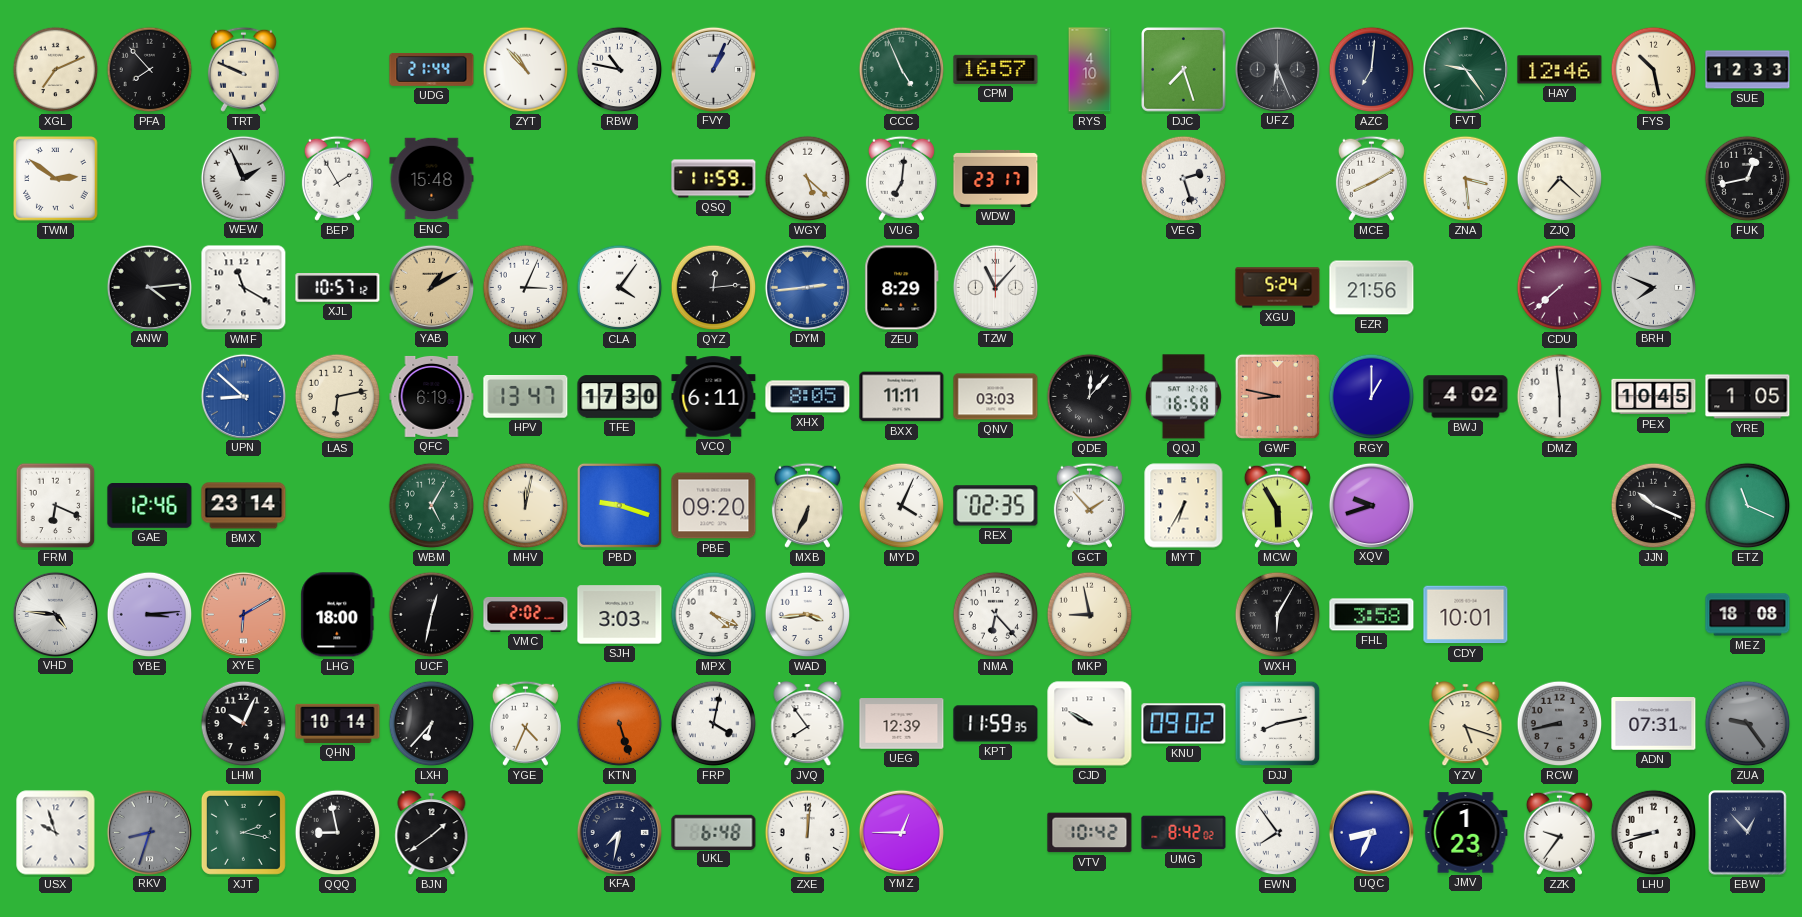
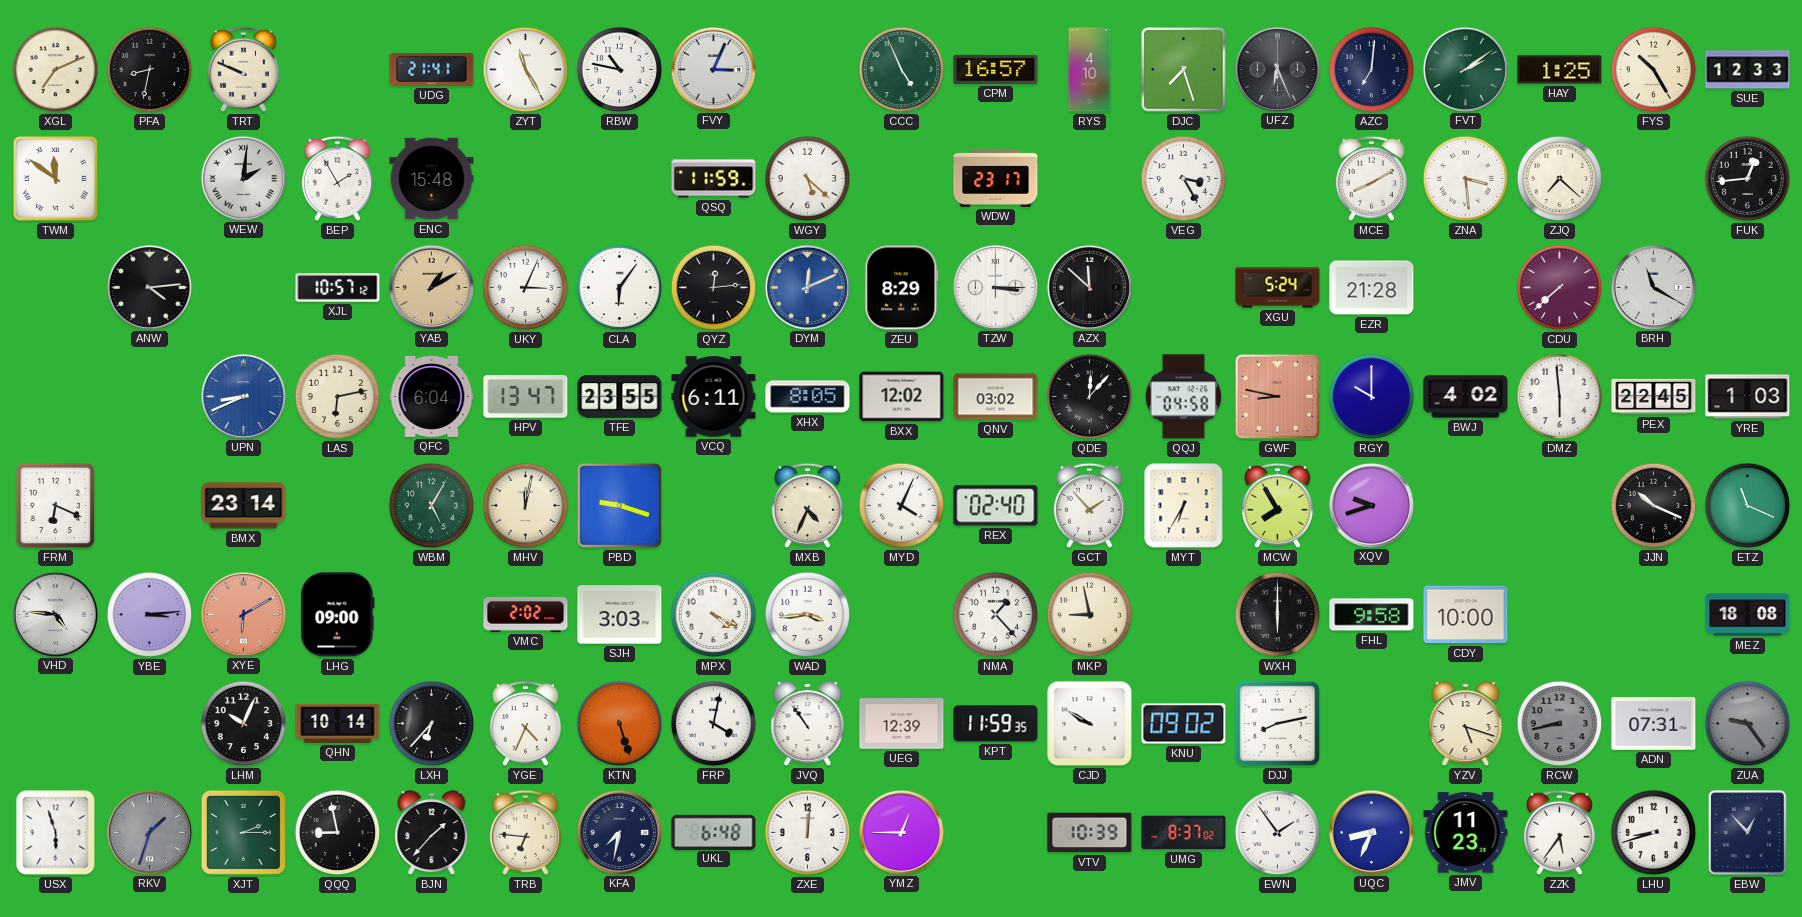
PFA: 7:53 -> 8:32
UDG: 21:44 -> 21:41
ZYT: 10:53 -> 11:25
FVY: 1:04 -> 3:04
FVT: 9:24 -> 2:09
HAY: 12:46 -> 1:25
FYS: 10:28 -> 10:25
TWM: 2:51 -> 11:51
WEW: 1:56 -> 2:01
VUG: 7:01 -> none
VEG: 2:27 -> 3:25
FUK: 12:43 -> 12:44
WMF: 11:20 -> none
CLA: 4:06 -> 6:06
DYM: 2:44 -> 12:11
TZW: 11:07 -> 3:15
AZX: none -> 11:52
EZR: 21:56 -> 21:28
BRH: 7:49 -> 11:20
UPN: 8:52 -> 8:41
QFC: 6:19 -> 6:04
TFE: 17:30 -> 23:55
BXX: 11:11 -> 12:02
QNV: 03:03 -> 03:02
QQJ: 16:58 -> 04:58
RGY: 1:00 -> 10:00
PEX: 10:45 -> 22:45
YRE: 1:05 -> 1:03
GAE: 12:46 -> none
PBE: 09:20 -> none
MXB: 6:34 -> 4:34
REX: 02:35 -> 02:40
MCW: 5:55 -> 7:55
LHG: 18:00 -> 09:00
UCF: 12:32 -> none
NMA: 6:23 -> 1:23
WXH: 6:05 -> 6:00
FHL: 3:58 -> 9:58
CDY: 10:01 -> 10:00
JVQ: 7:54 -> 10:54
USX: 9:57 -> 5:57
RKV: 8:33 -> 1:33
XJT: 2:17 -> 2:15
BJN: 1:39 -> 1:37
TRB: none -> 6:46
VTV: 10:42 -> 10:39
UMG: 8:42 -> 8:37
EWN: 7:54 -> 1:54
JMV: 1:23 -> 11:23
ZZK: 9:36 -> 5:36
